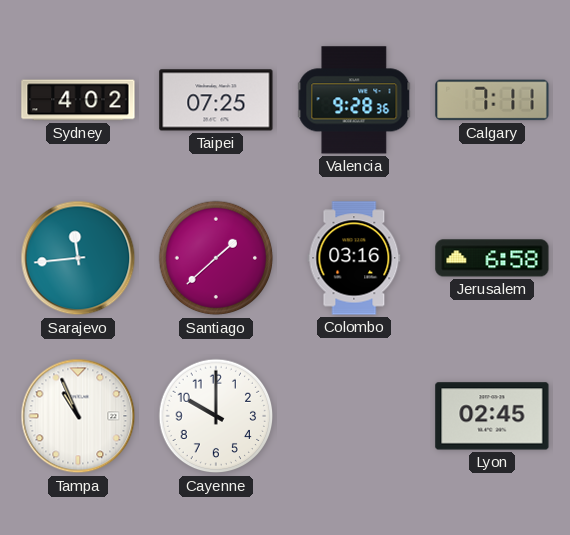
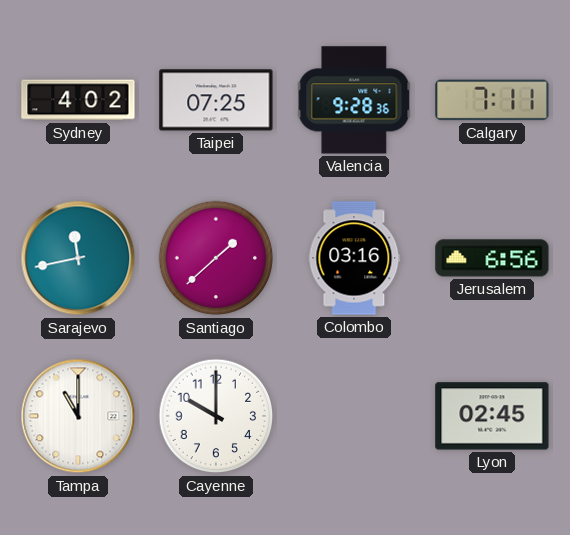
Sarajevo: 11:44 -> 11:43
Jerusalem: 6:58 -> 6:56
Tampa: 10:56 -> 11:00
